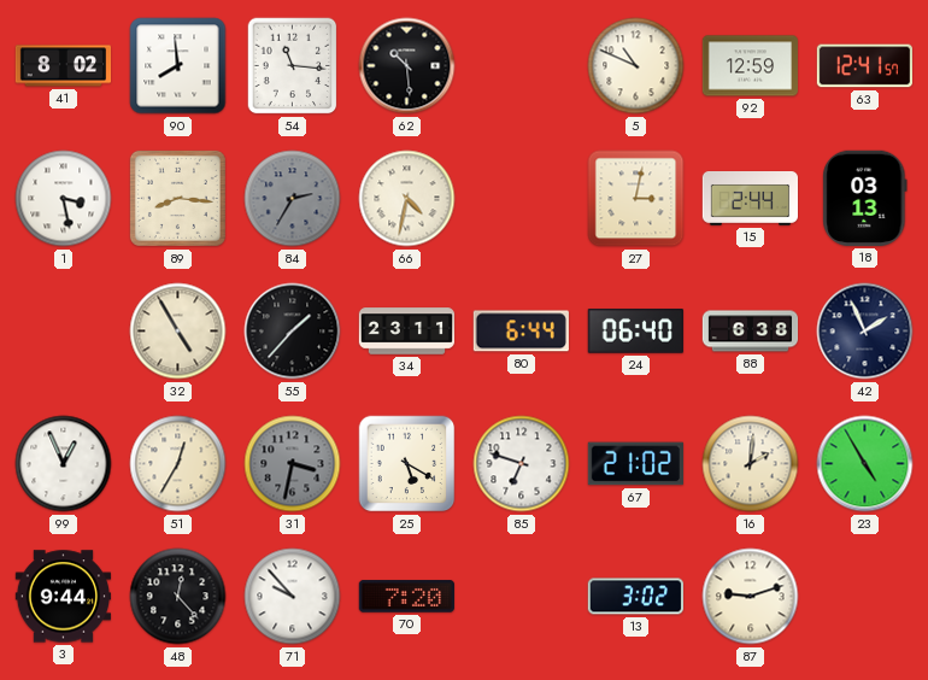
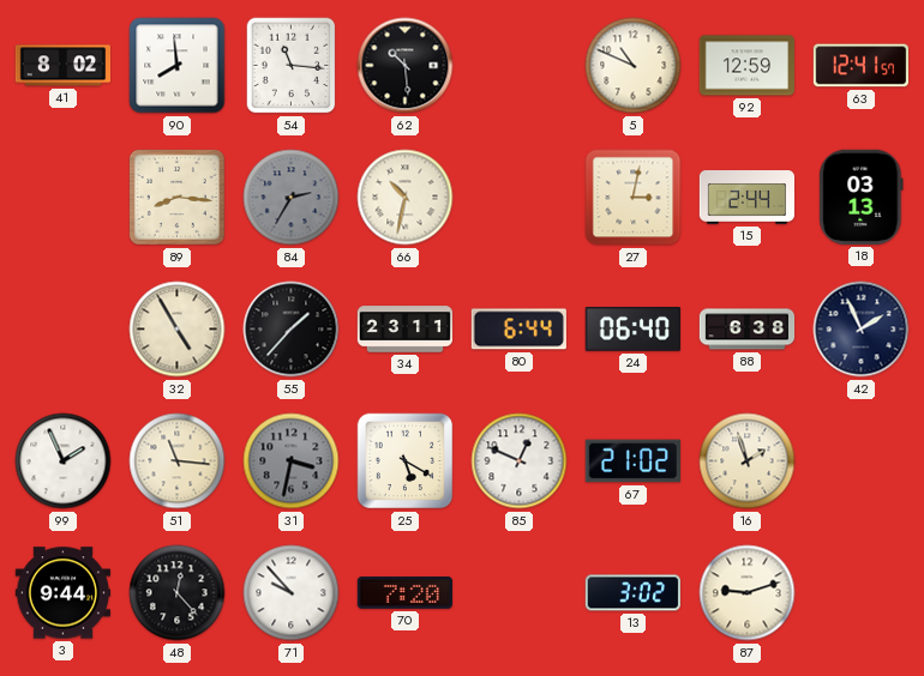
1: 3:28 -> none
66: 4:32 -> 10:32
99: 12:56 -> 1:56
51: 12:35 -> 11:16
85: 6:48 -> 12:49
16: 2:01 -> 1:57
23: 4:55 -> none
